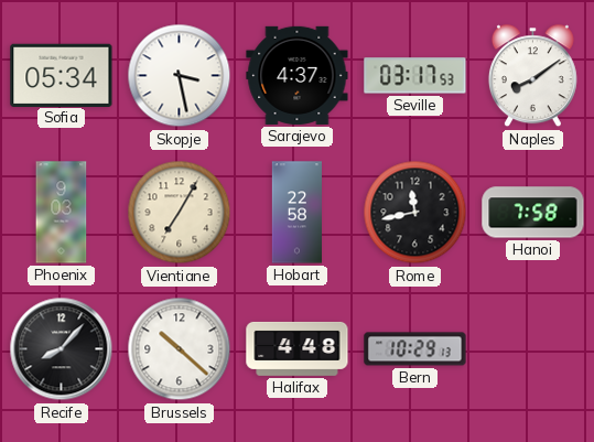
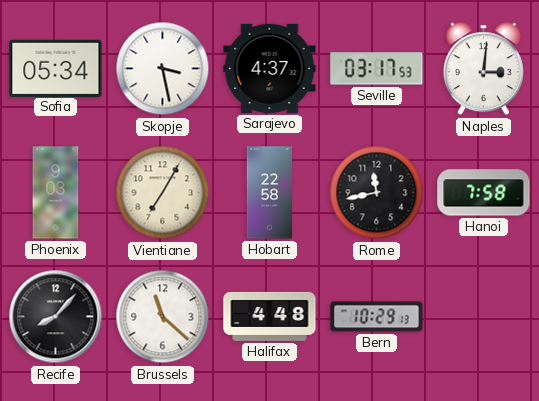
Naples: 8:09 -> 3:01
Brussels: 10:22 -> 11:22
